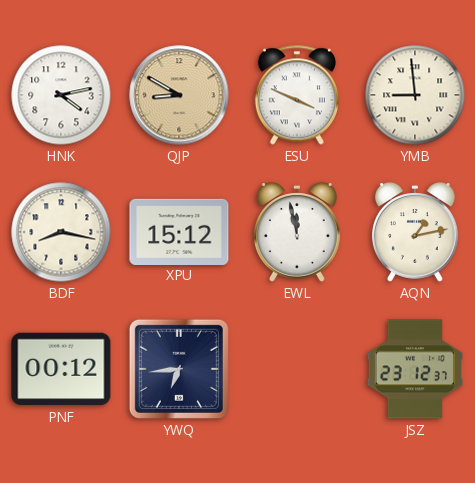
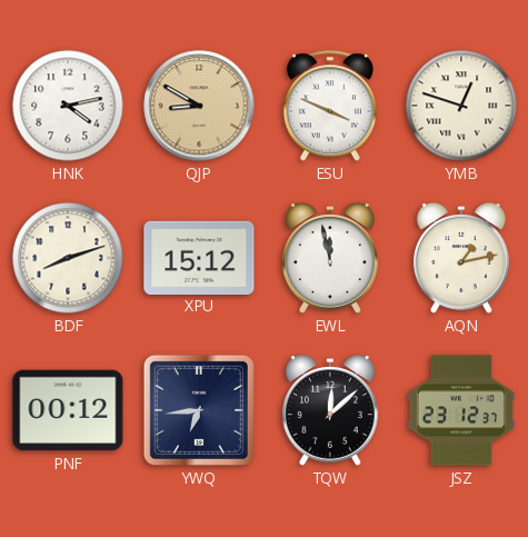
YMB: 8:59 -> 12:48
BDF: 8:17 -> 8:12
TQW: none -> 12:08
